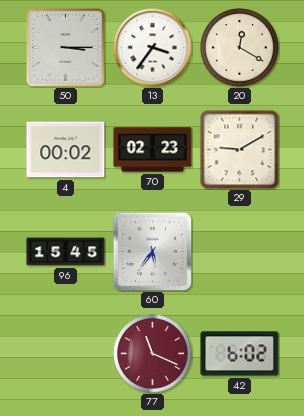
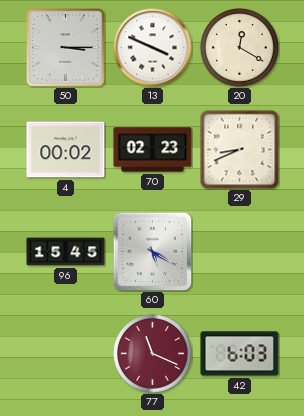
13: 3:36 -> 3:49
29: 9:10 -> 8:41
60: 5:36 -> 5:20
42: 6:02 -> 6:03
